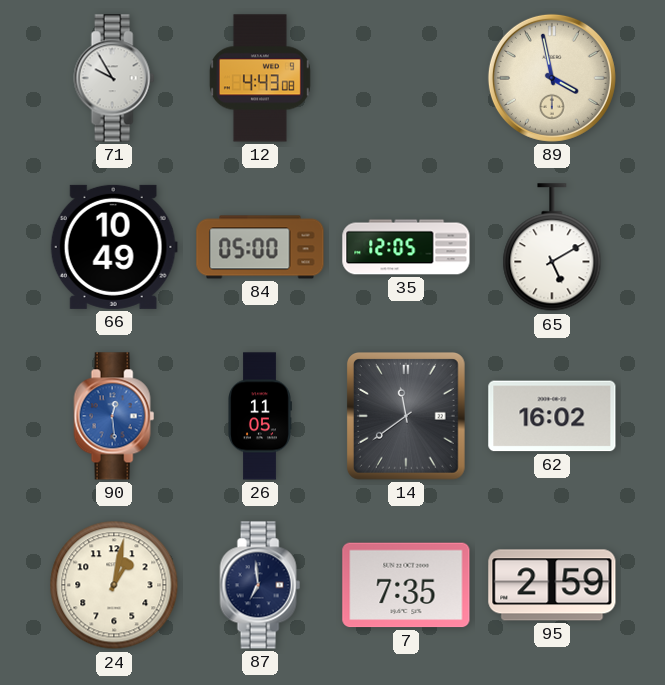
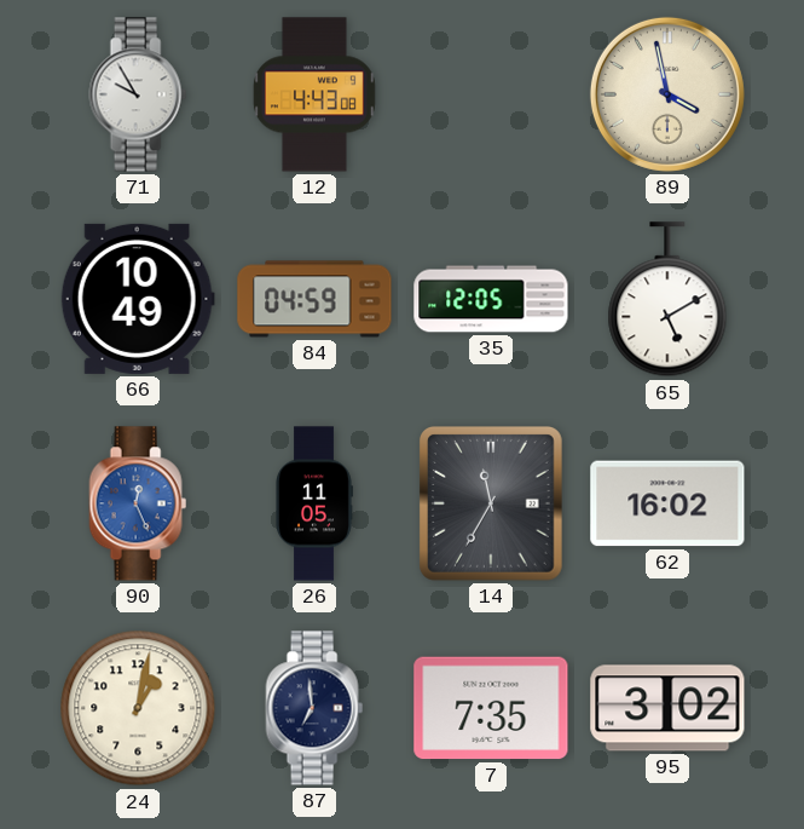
84: 05:00 -> 04:59
90: 12:29 -> 12:26
14: 11:39 -> 11:35
95: 2:59 -> 3:02
